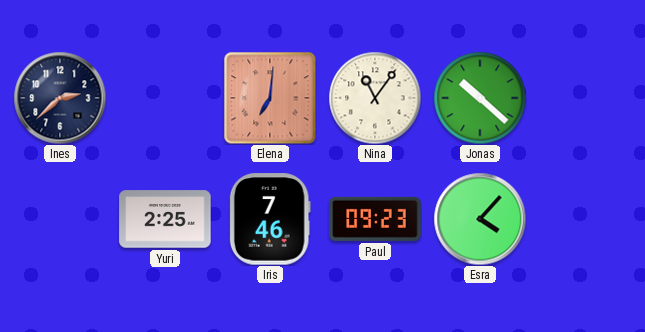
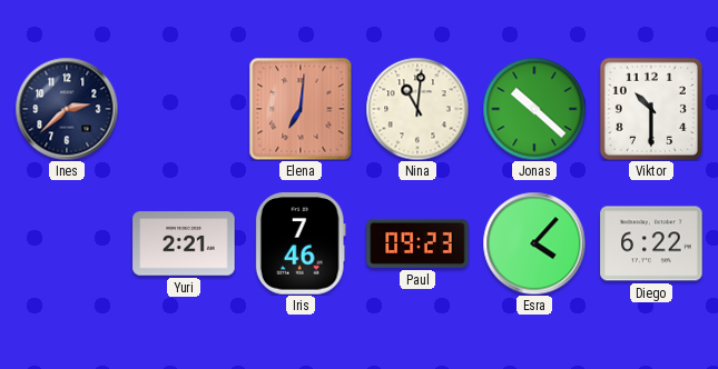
Nina: 11:06 -> 11:01
Viktor: none -> 10:30
Yuri: 2:25 -> 2:21
Diego: none -> 6:22
